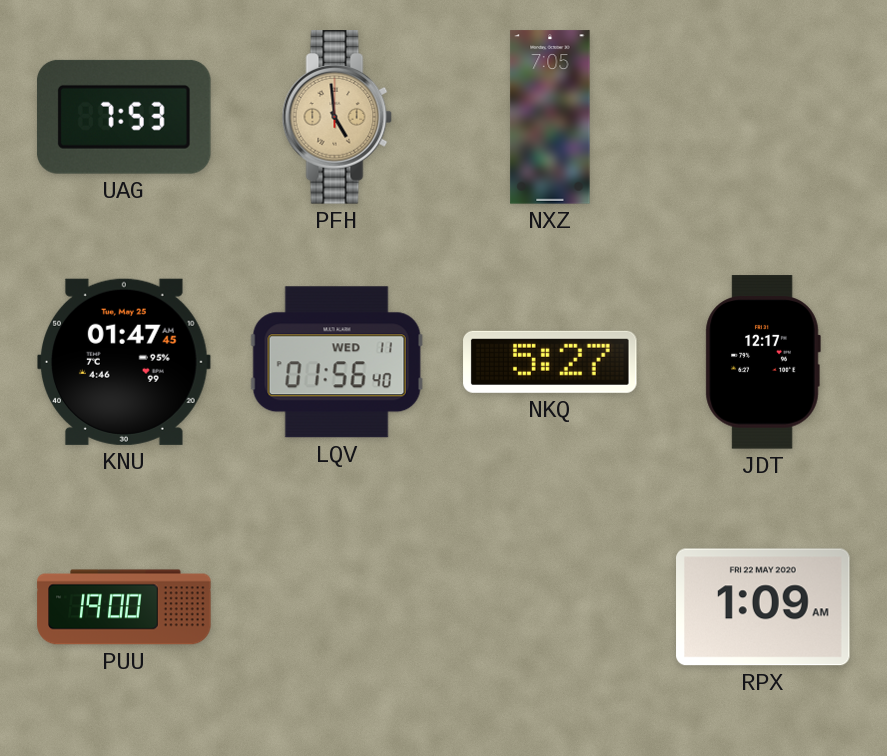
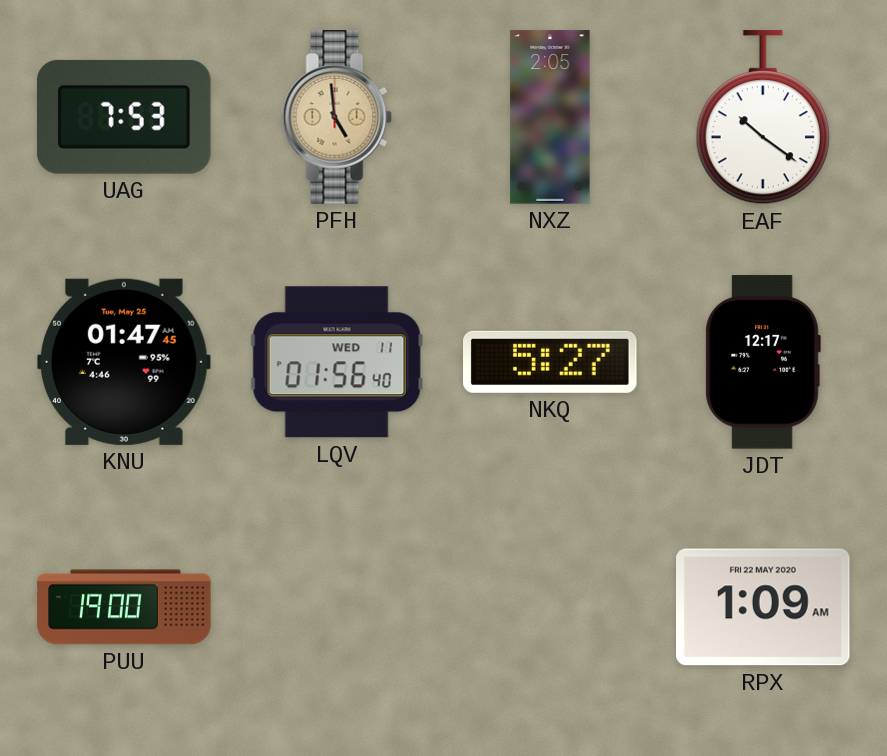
NXZ: 7:05 -> 2:05
EAF: none -> 10:21
